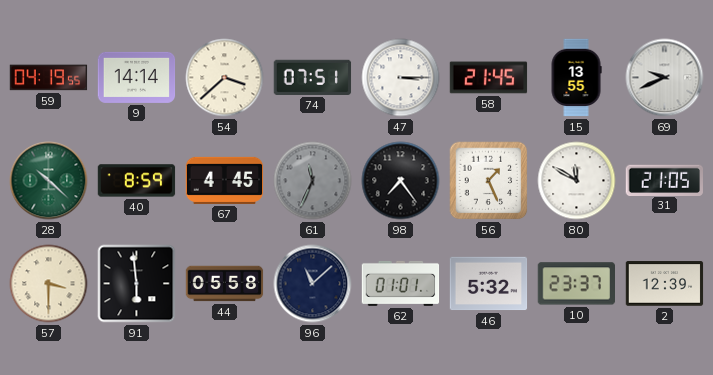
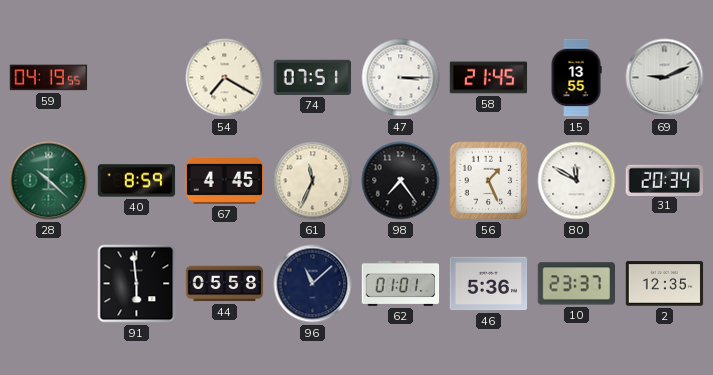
9: 14:14 -> none
54: 3:38 -> 7:20
69: 9:41 -> 9:11
61 dial: grey -> cream
31: 21:05 -> 20:34
57: 3:30 -> none
46: 5:32 -> 5:36
2: 12:39 -> 12:35
